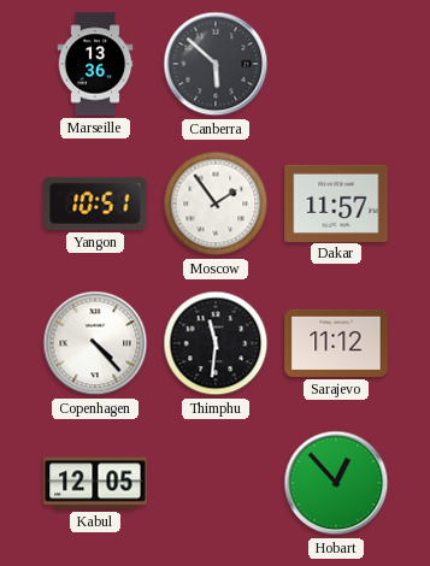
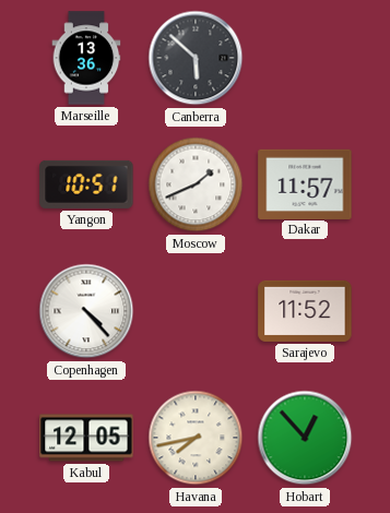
Moscow: 1:54 -> 1:41
Thimphu: 11:31 -> none
Sarajevo: 11:12 -> 11:52
Havana: none -> 7:43
